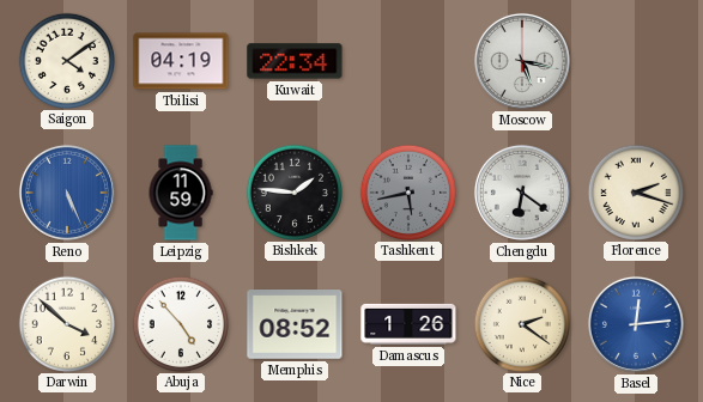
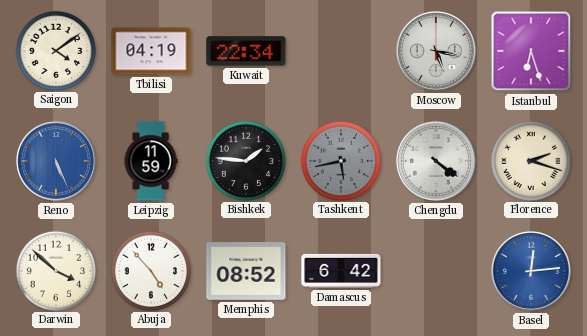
Istanbul: none -> 6:27
Chengdu: 6:21 -> 4:21
Damascus: 1:26 -> 6:42
Nice: 2:21 -> none
